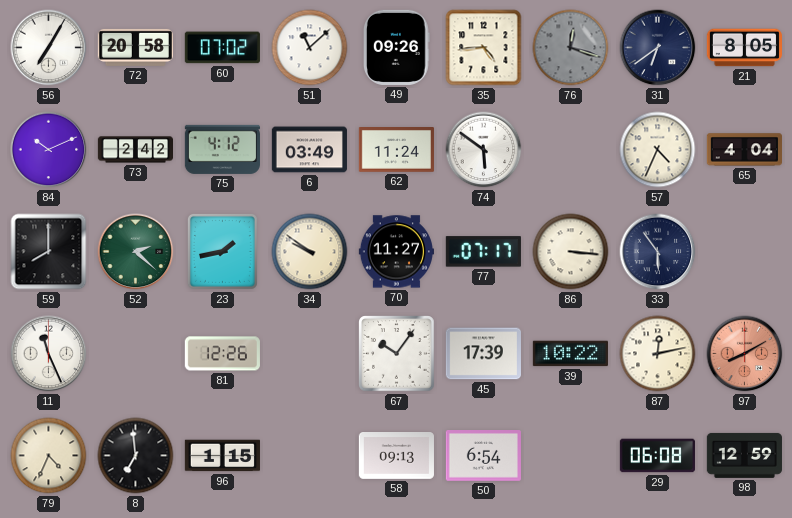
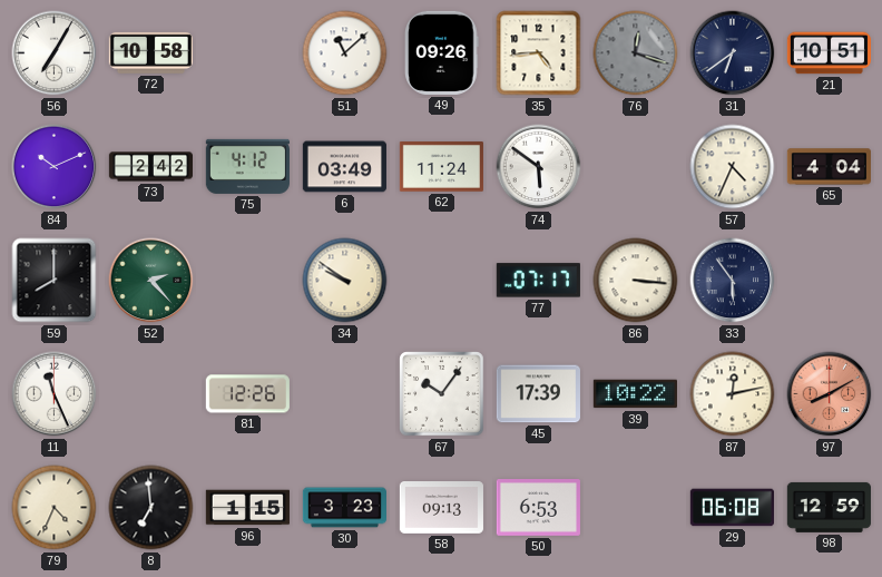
72: 20:58 -> 10:58
60: 07:02 -> none
21: 8:05 -> 10:51
52: 2:22 -> 2:23
23: 1:43 -> none
70: 11:27 -> none
30: none -> 3:23
50: 6:54 -> 6:53
